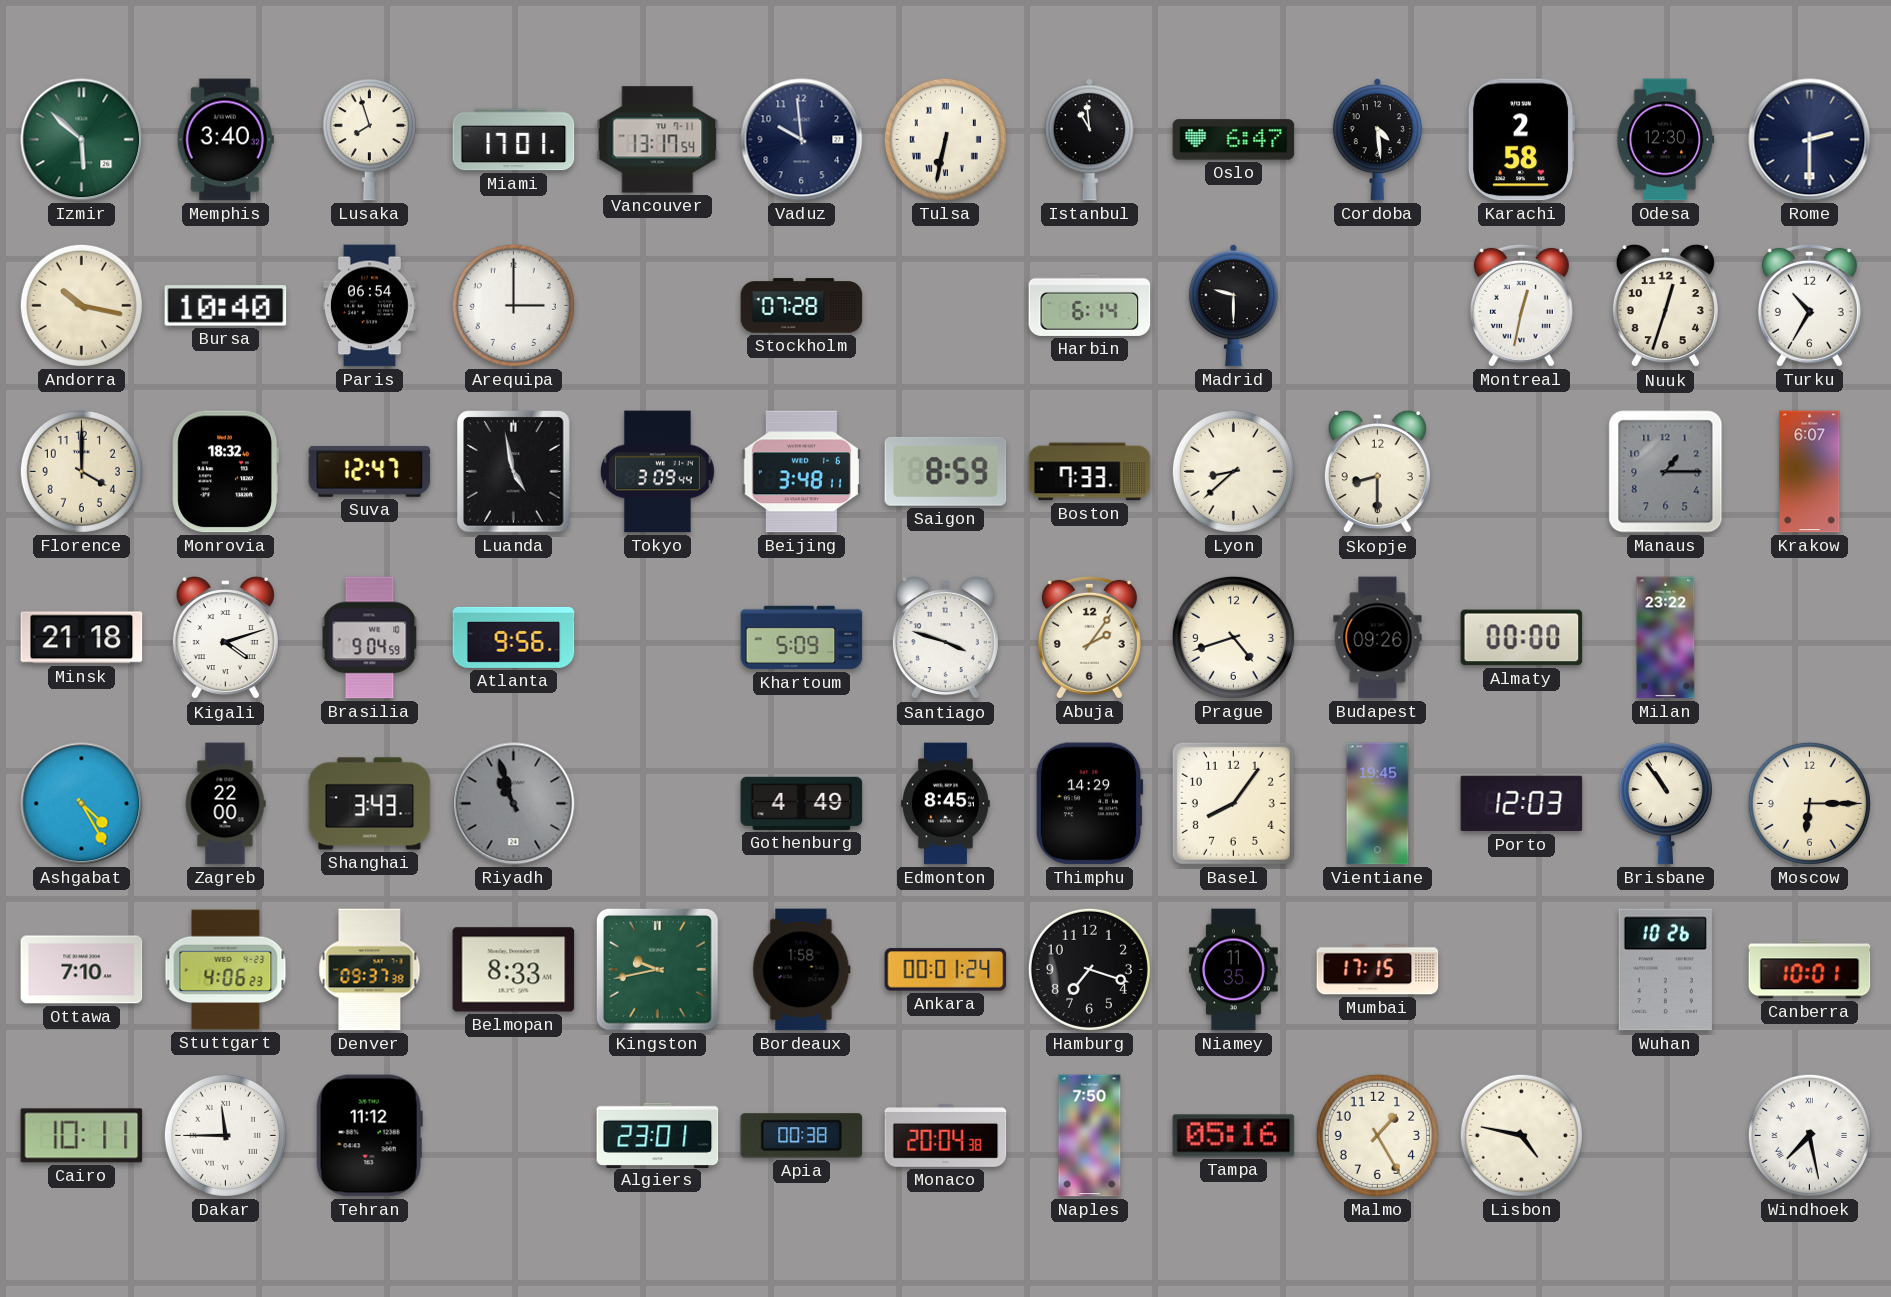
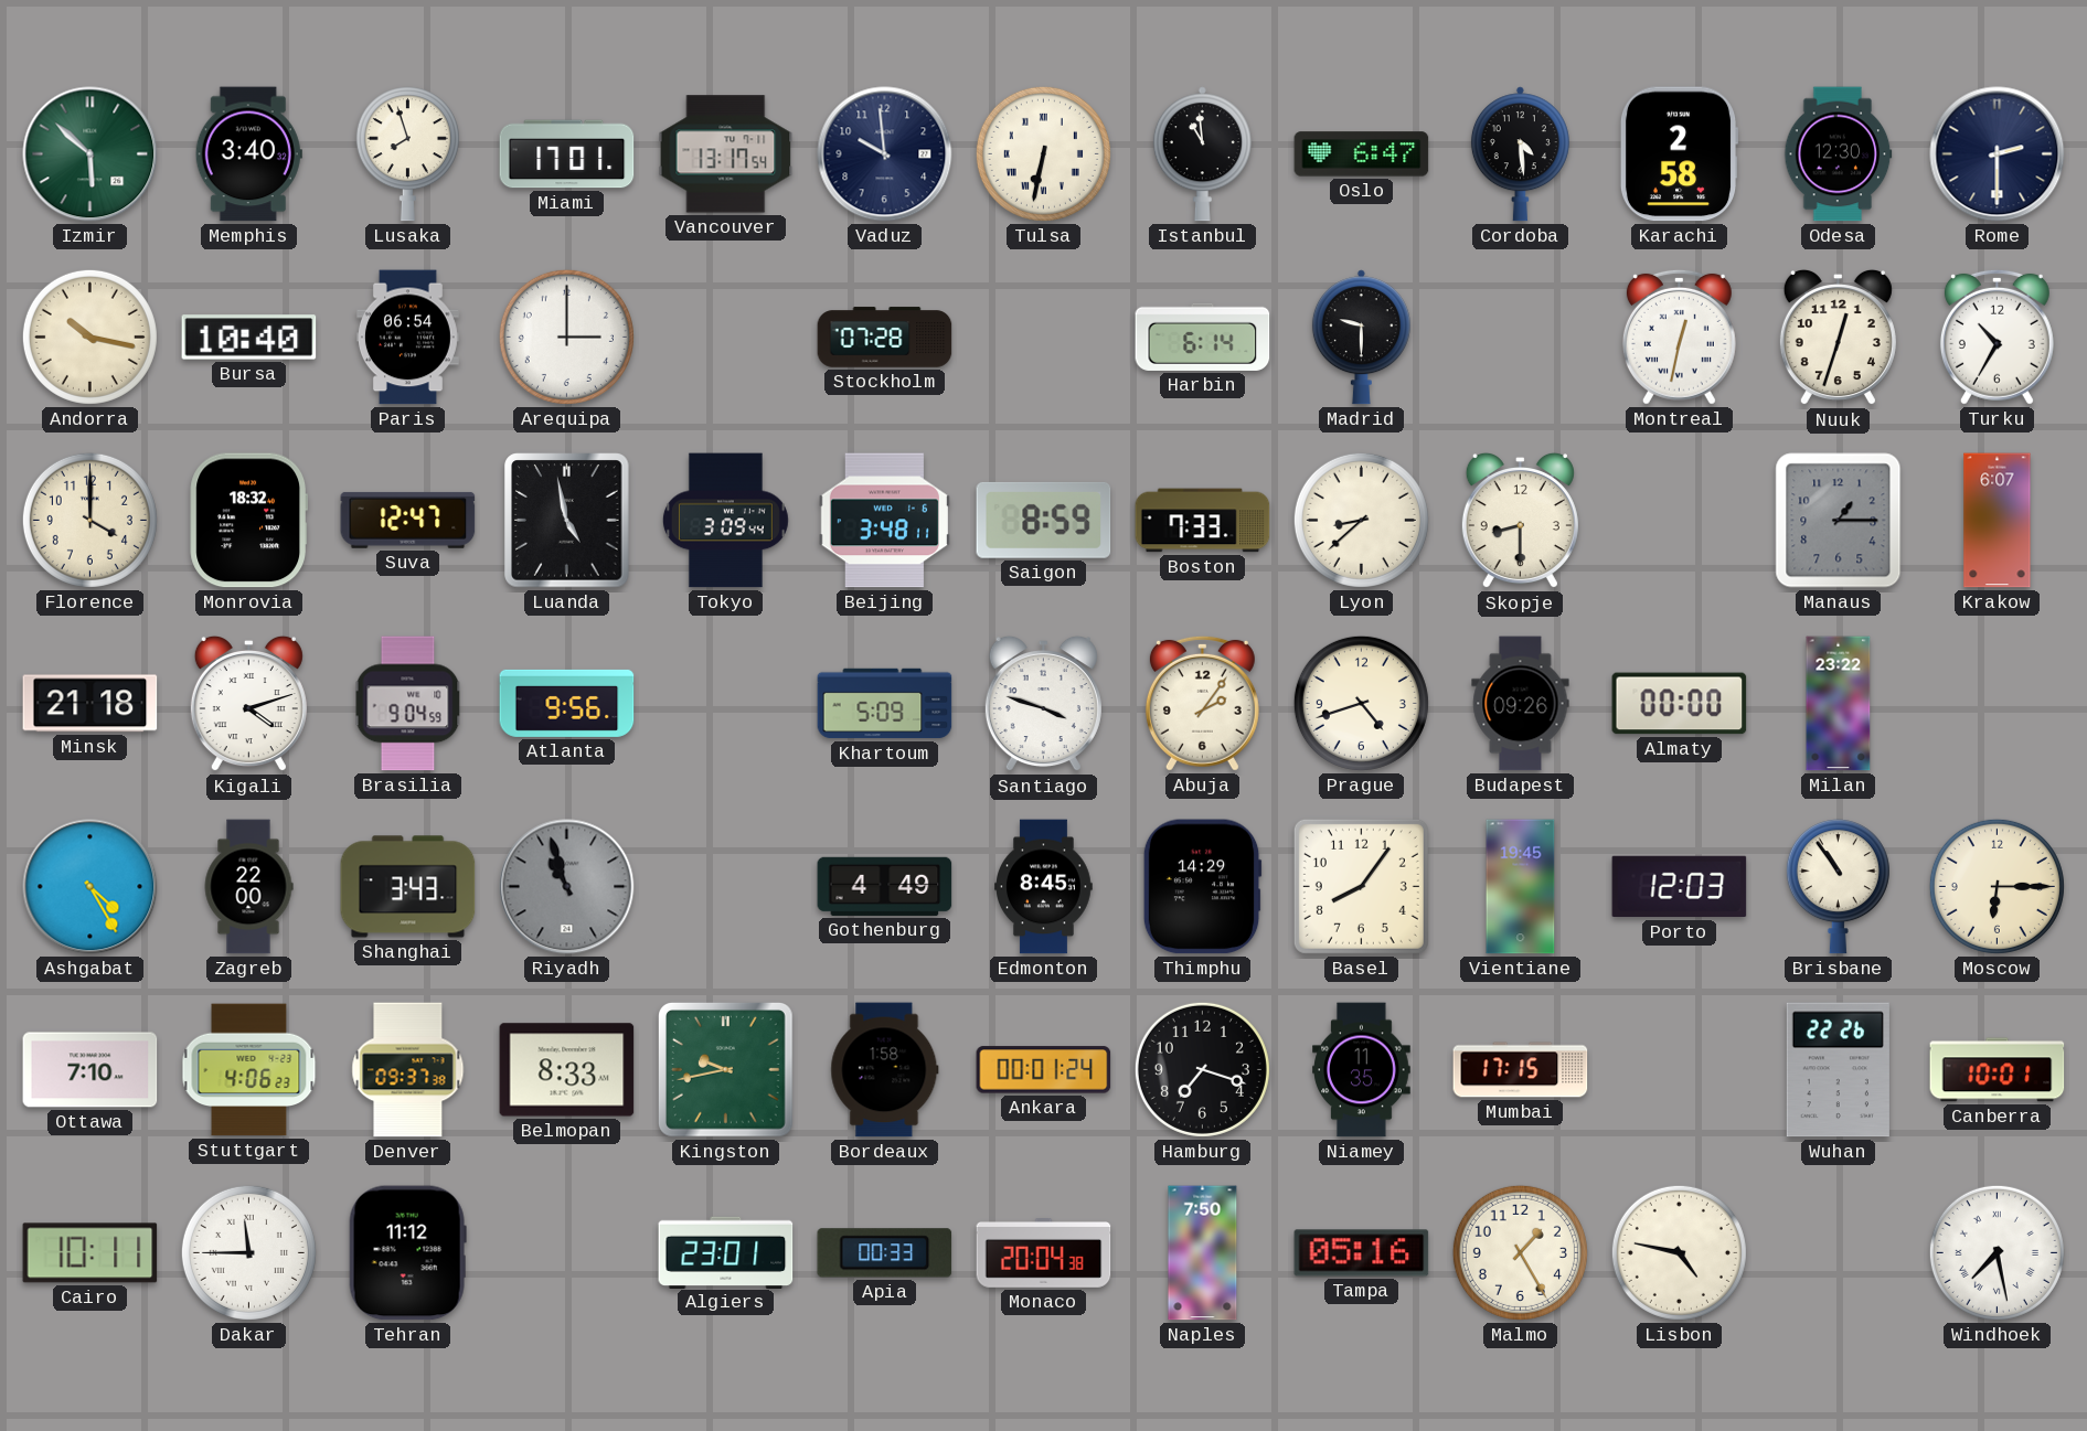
Wuhan: 10:26 -> 22:26
Apia: 00:38 -> 00:33
